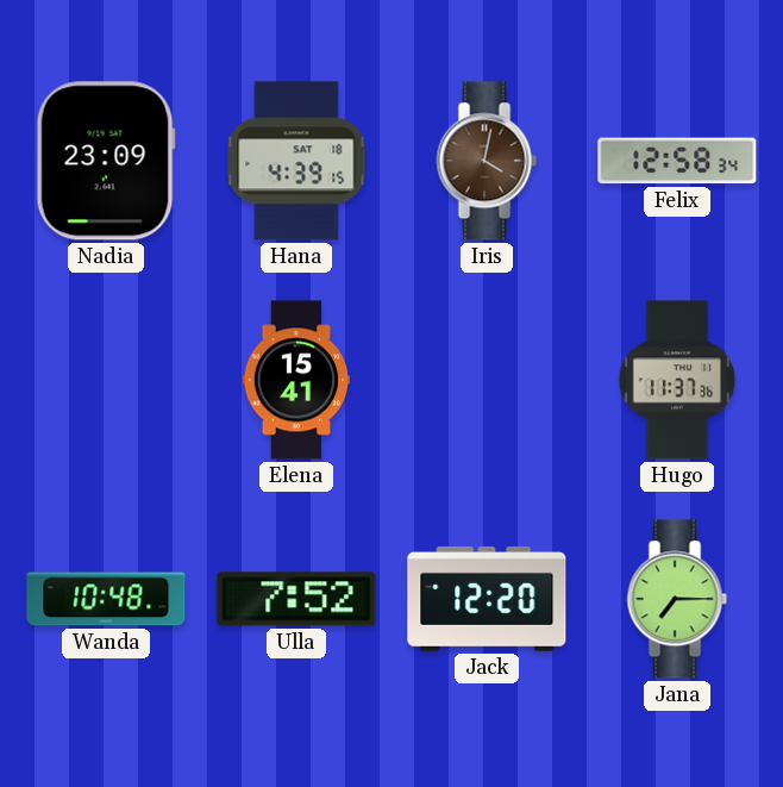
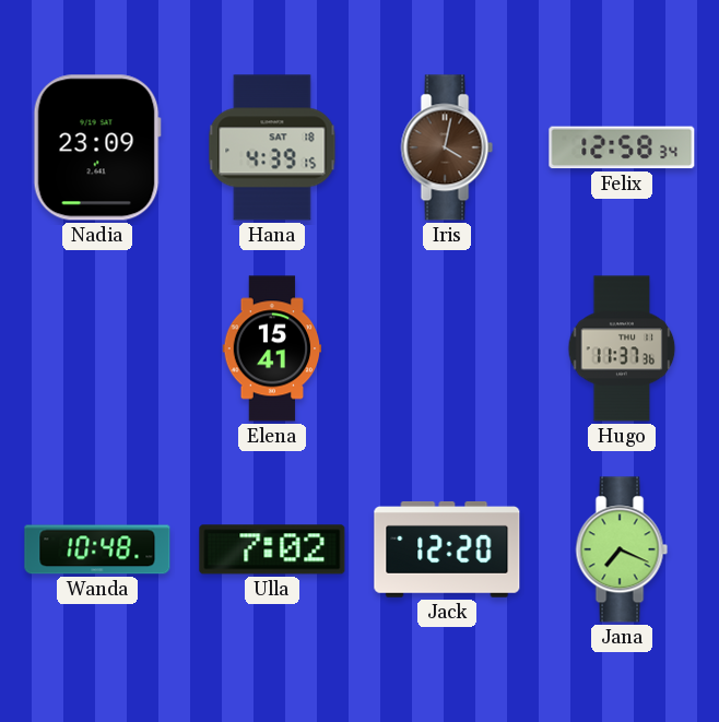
Ulla: 7:52 -> 7:02
Jana: 7:15 -> 7:19
